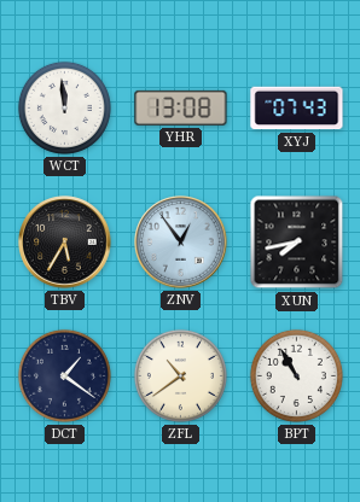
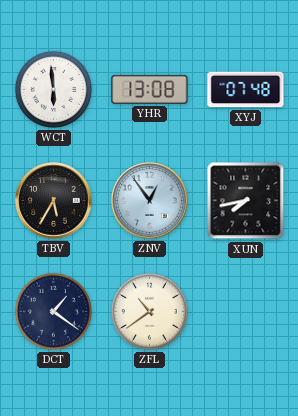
WCT: 11:59 -> 5:59
XYJ: 07:43 -> 07:48
BPT: 10:55 -> none
